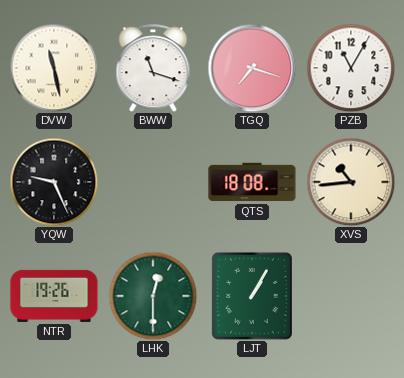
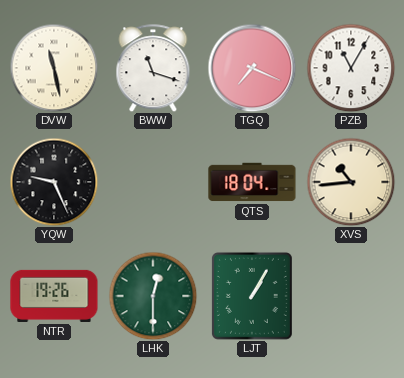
TGQ: 7:18 -> 7:19
QTS: 18:08 -> 18:04
